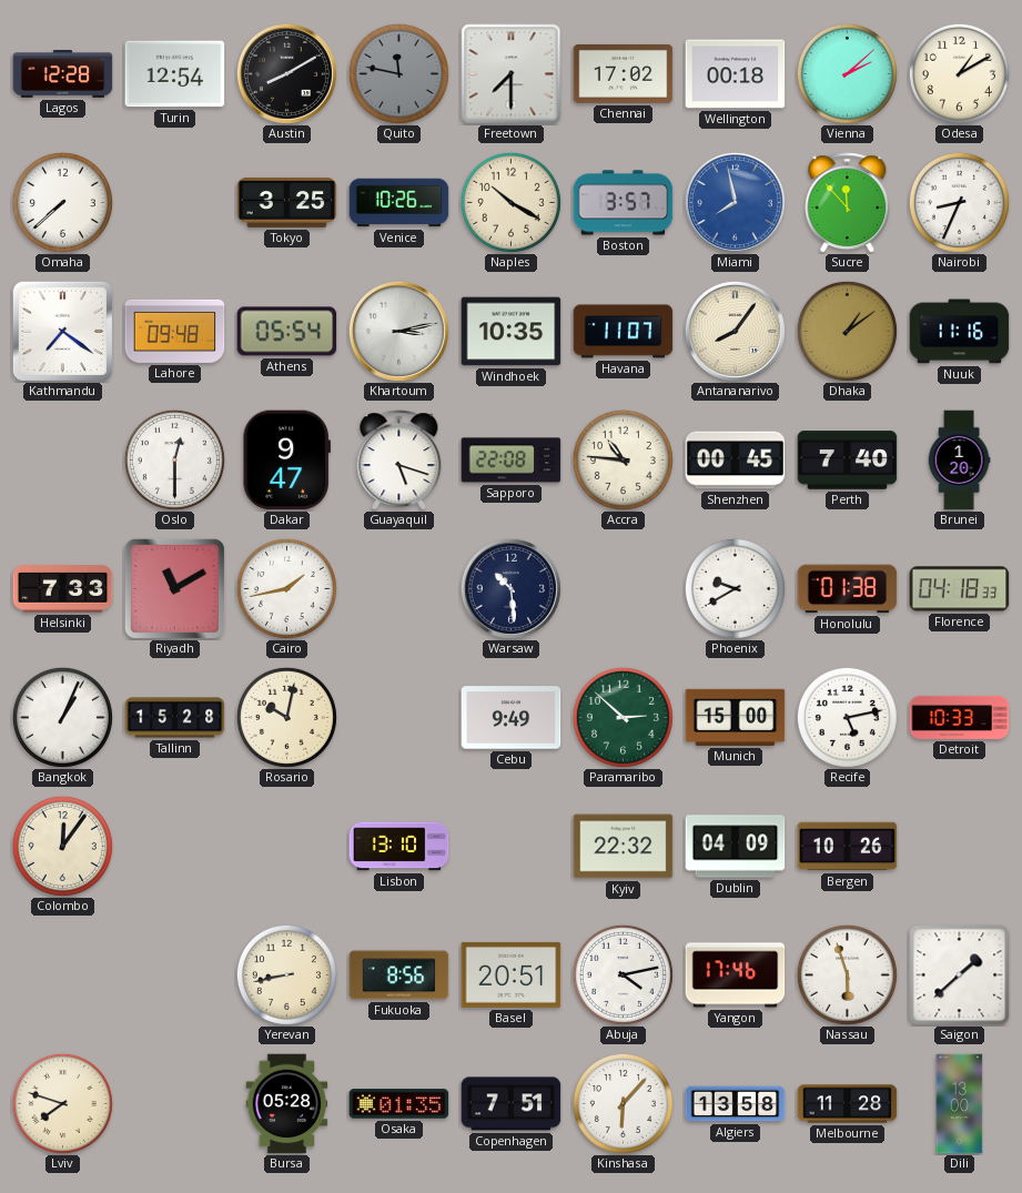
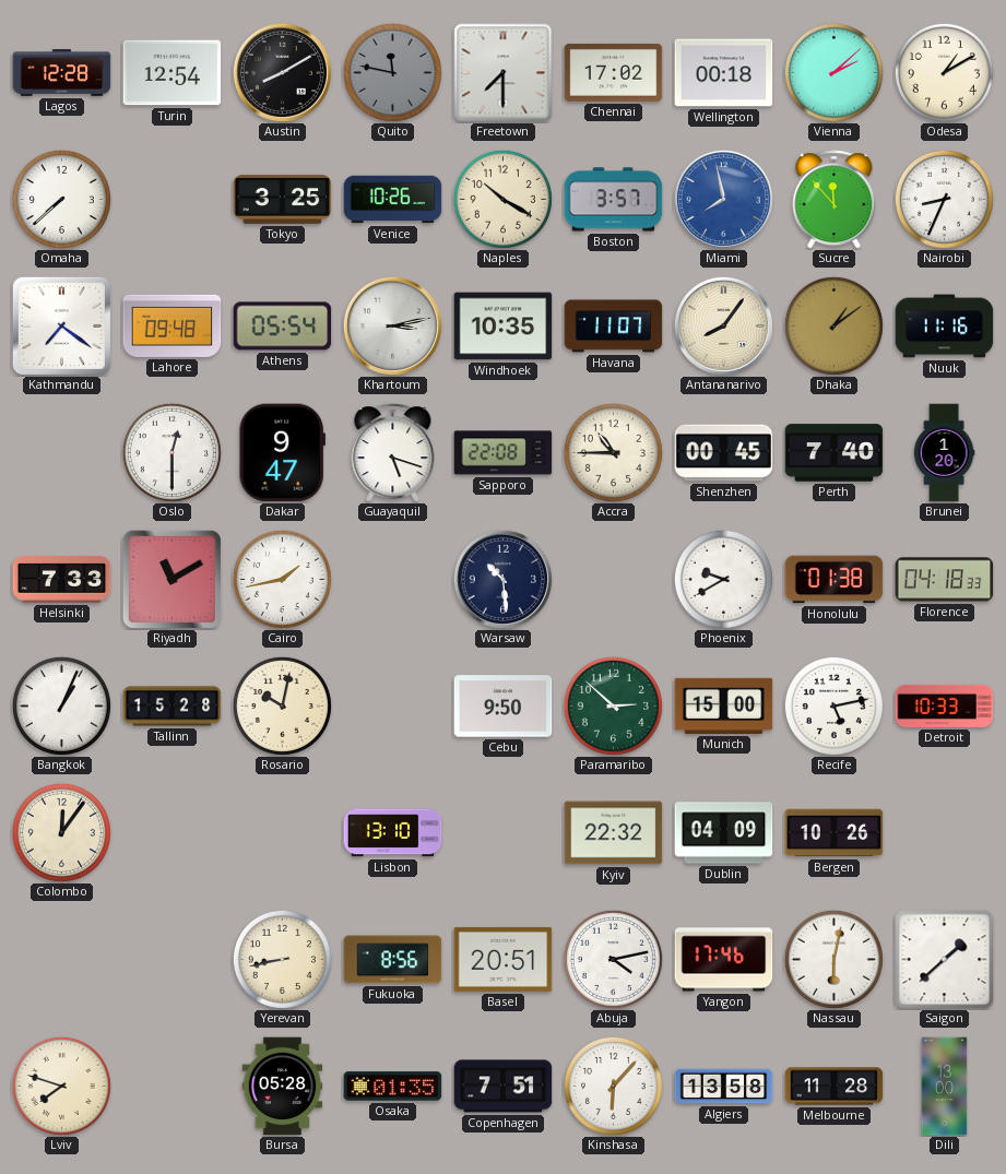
Accra: 10:46 -> 10:45
Cebu: 9:49 -> 9:50
Nassau: 5:57 -> 6:02
